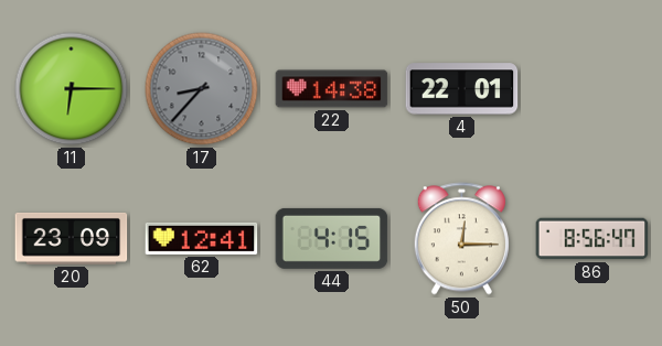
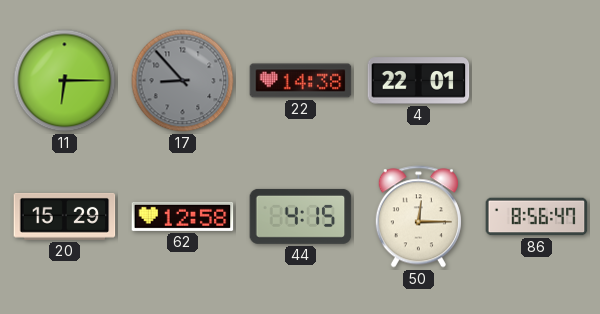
17: 8:37 -> 8:53
20: 23:09 -> 15:29
62: 12:41 -> 12:58
